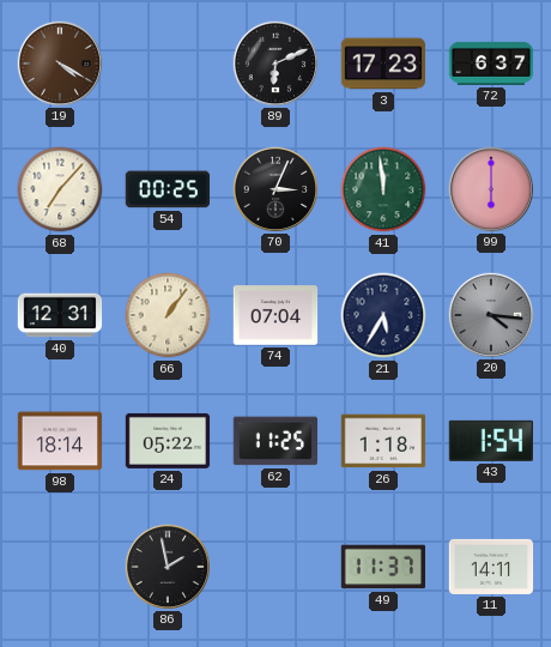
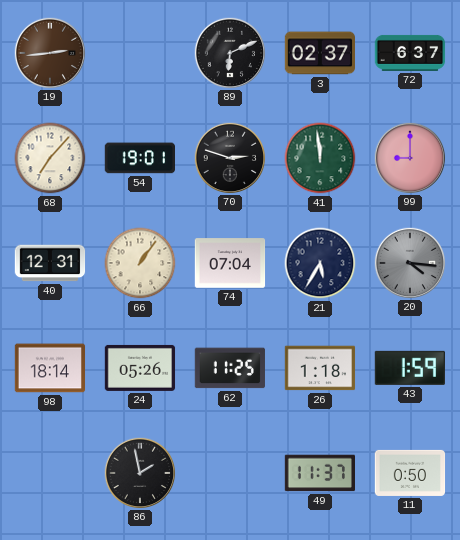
19: 4:20 -> 2:44
3: 17:23 -> 02:37
54: 00:25 -> 19:01
70: 3:04 -> 2:48
99: 6:00 -> 9:00
24: 05:22 -> 05:26
43: 1:54 -> 1:59
11: 14:11 -> 0:50
